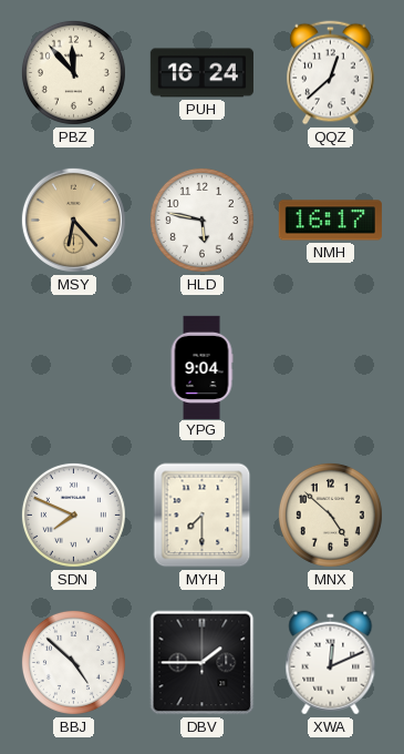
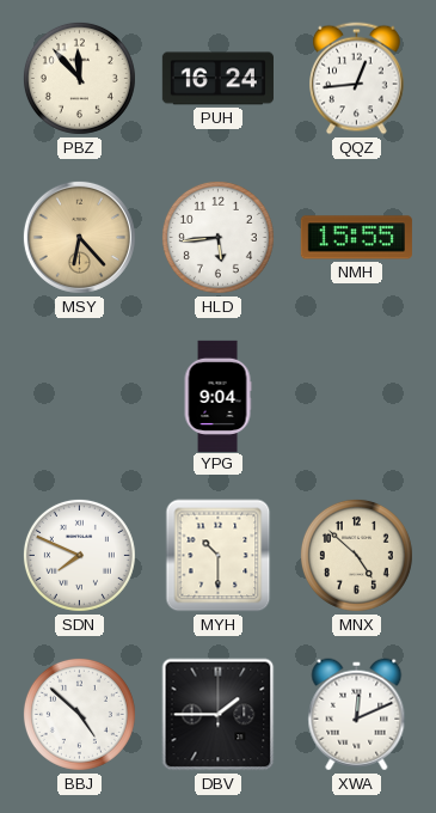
QQZ: 12:38 -> 12:44
HLD: 5:47 -> 5:44
NMH: 16:17 -> 15:55
MYH: 7:30 -> 10:30
